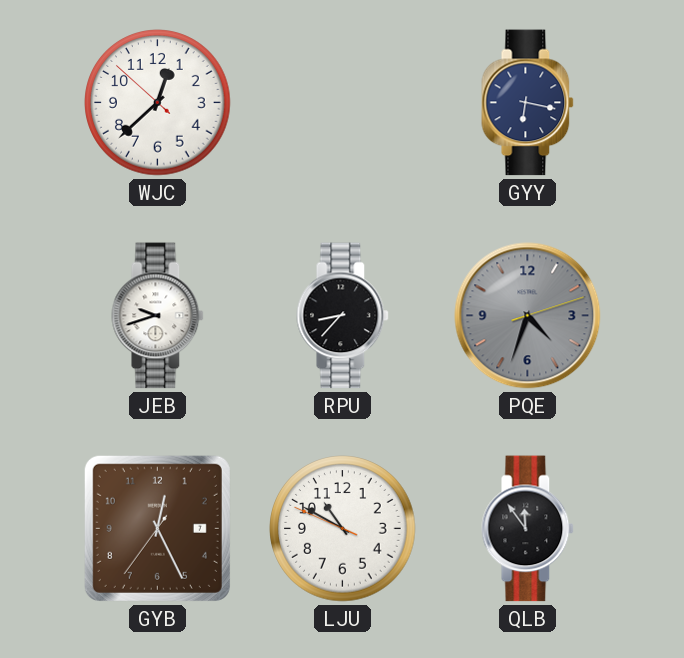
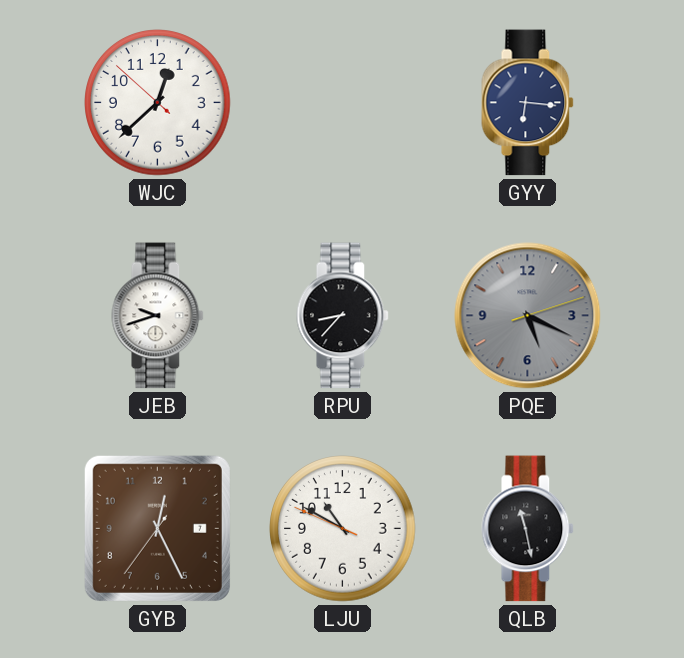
GYY: 6:17 -> 6:16
PQE: 4:33 -> 5:19
QLB: 11:54 -> 11:28
